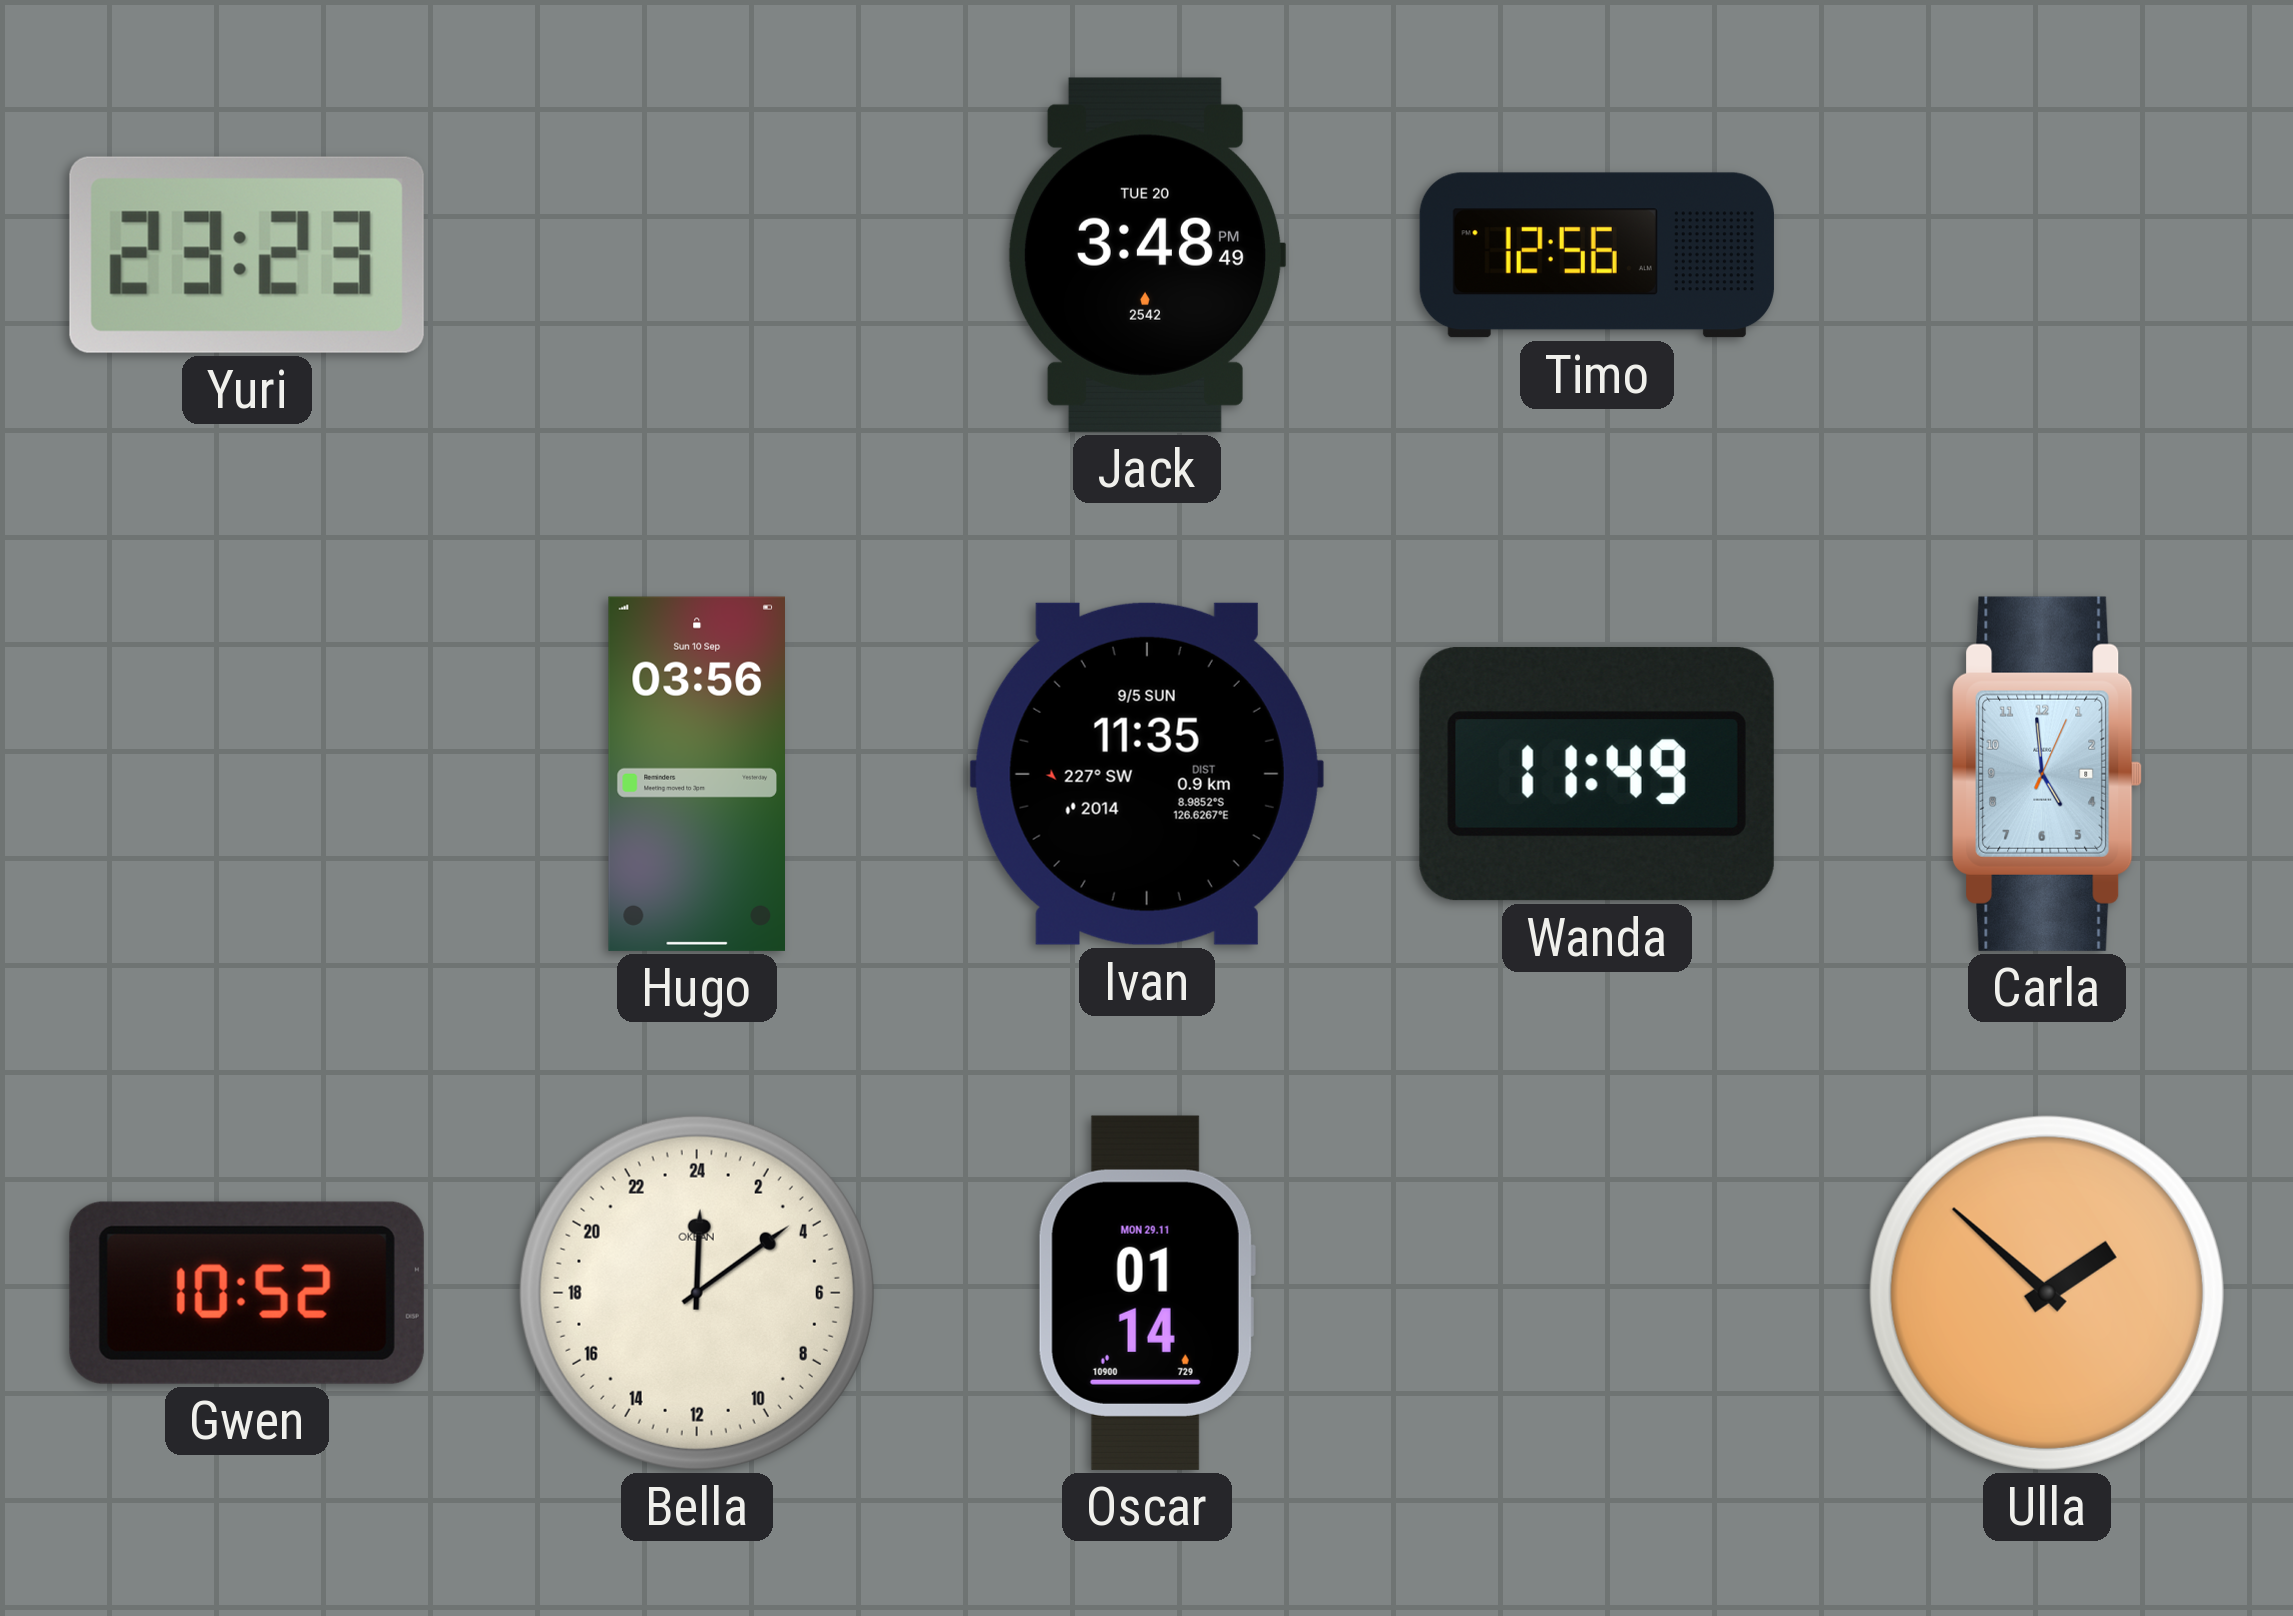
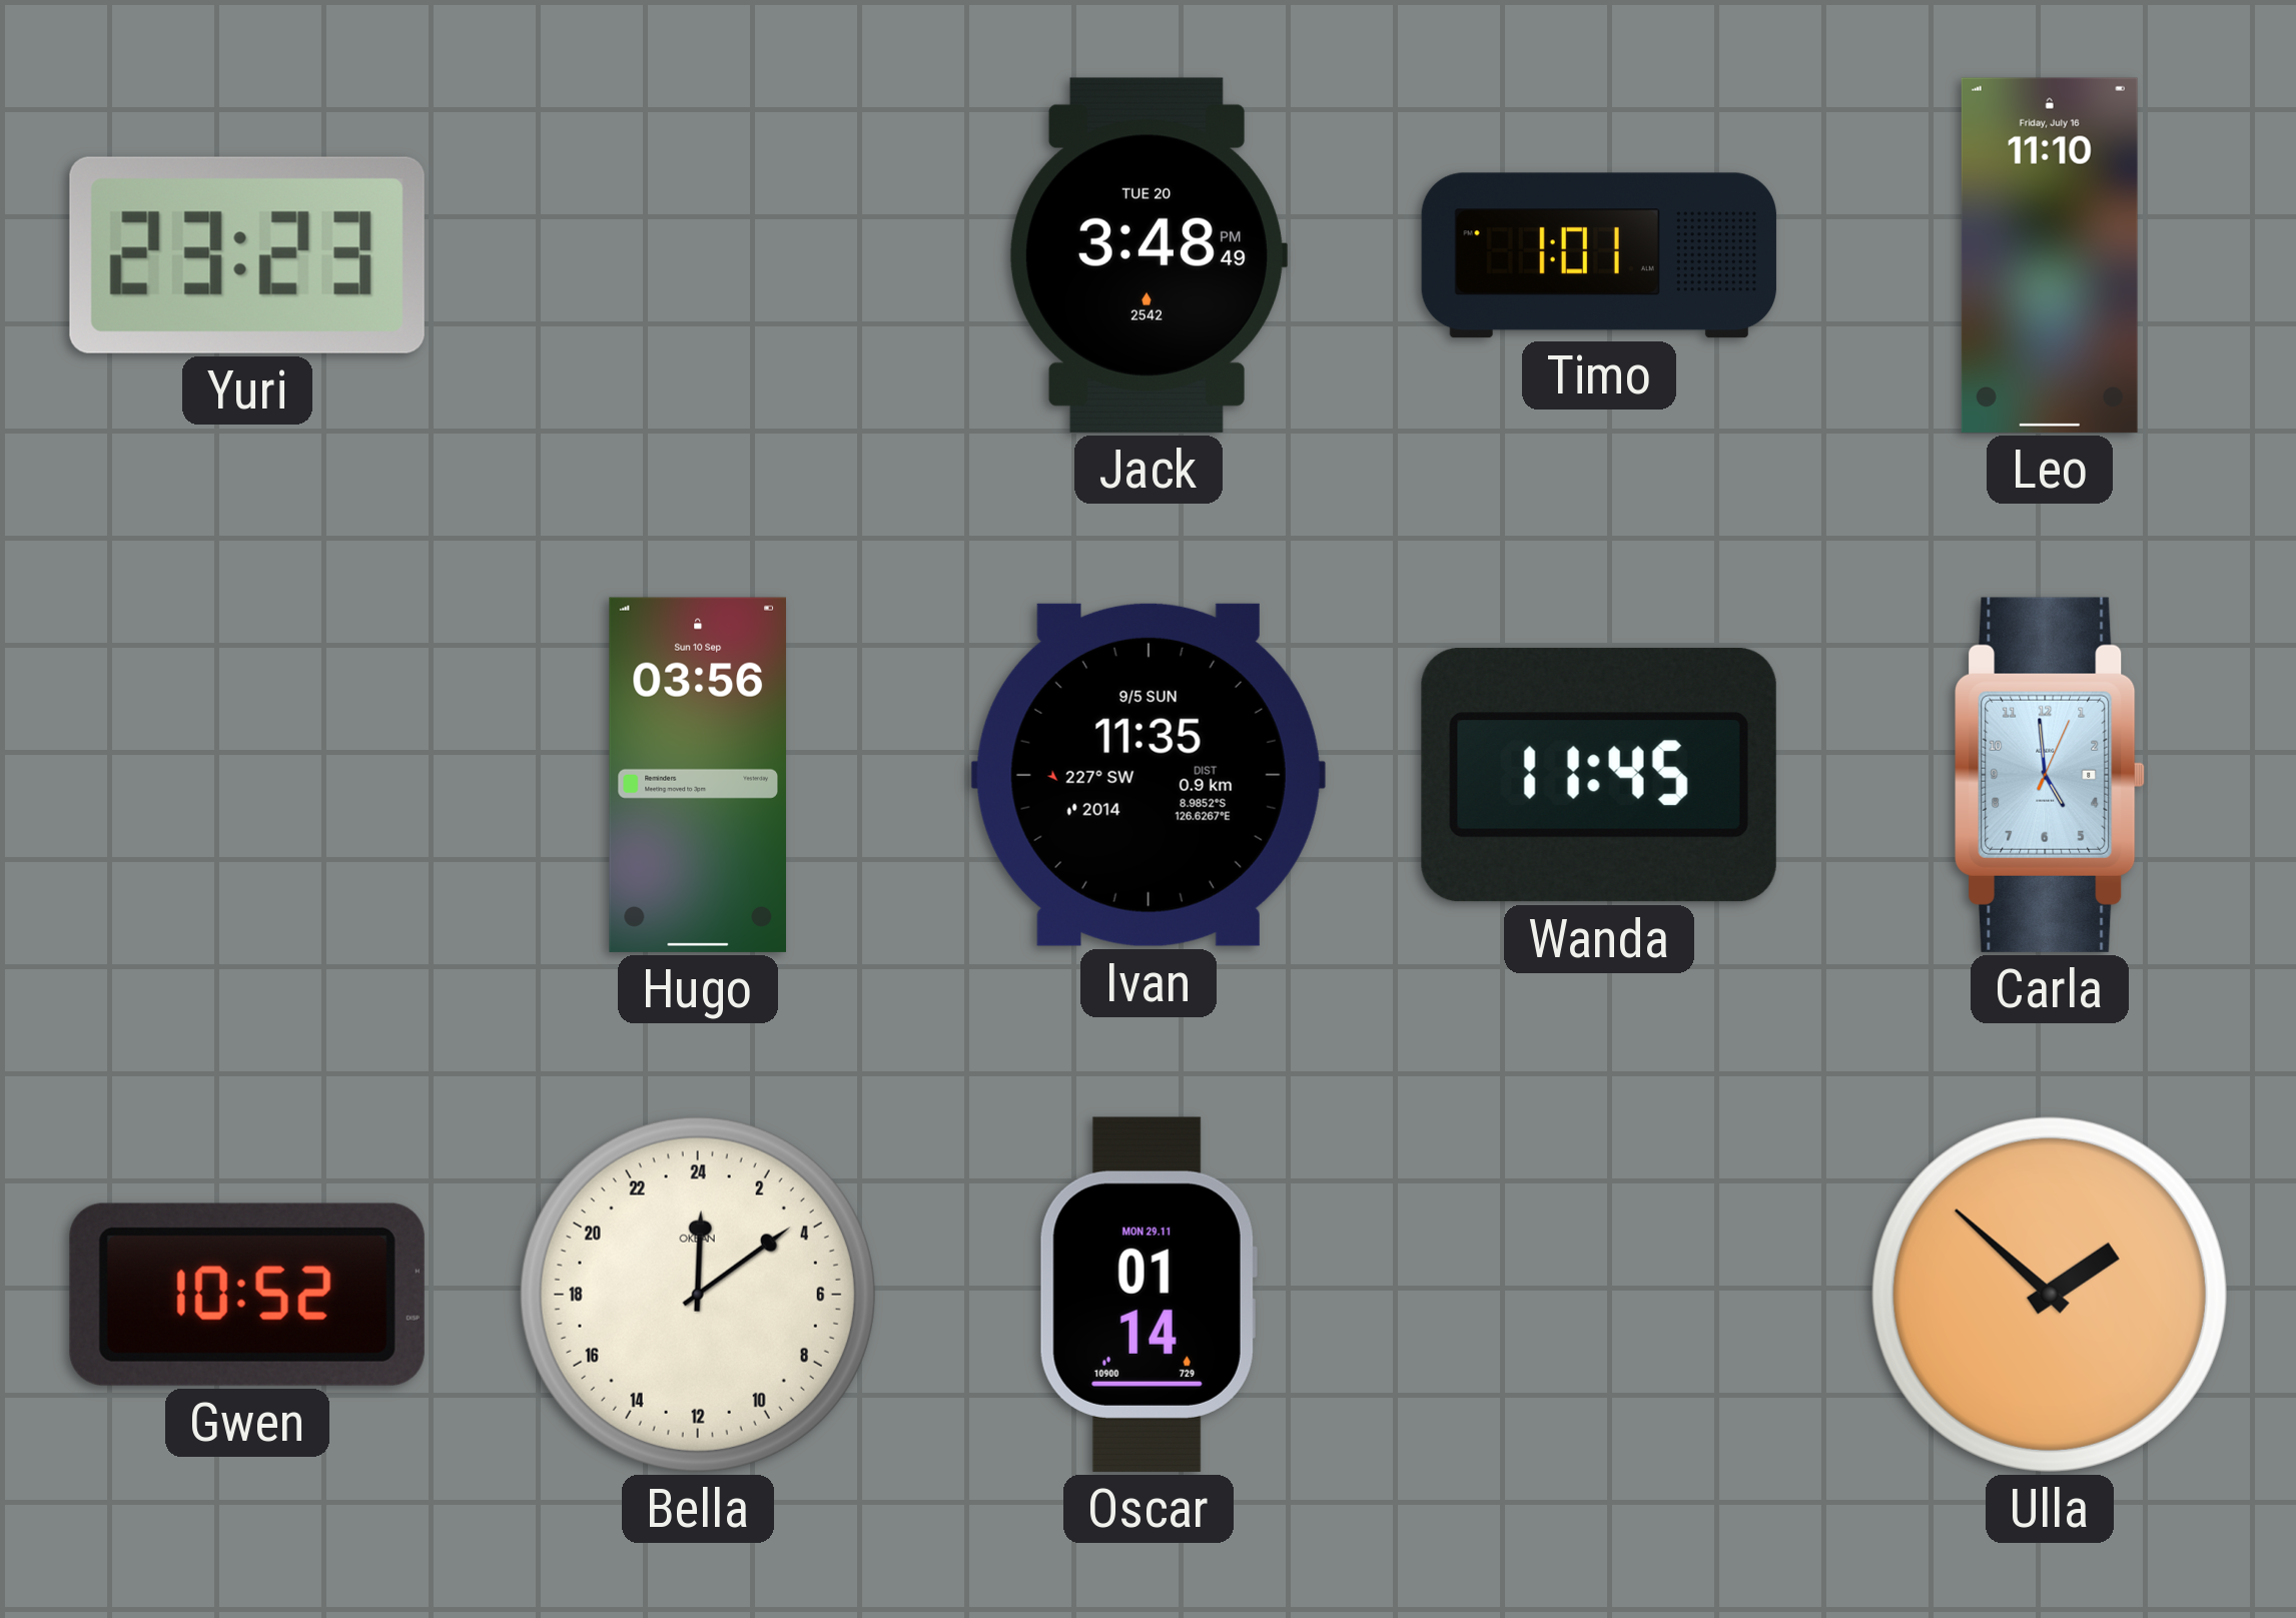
Timo: 12:56 -> 1:01
Leo: none -> 11:10
Wanda: 11:49 -> 11:45
